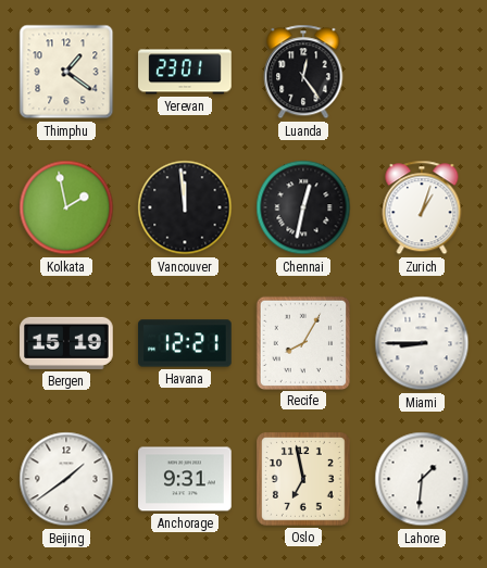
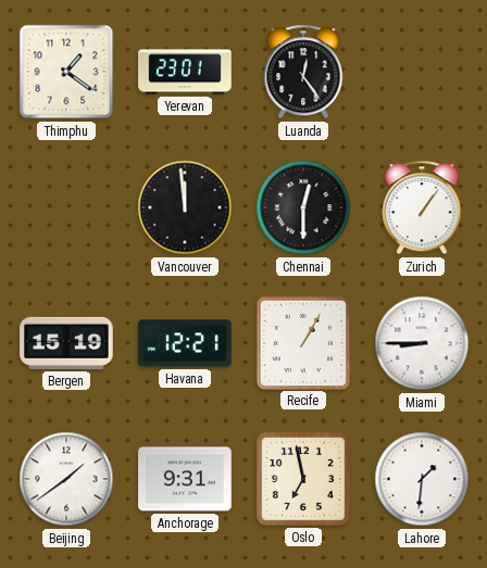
Kolkata: 1:58 -> none
Chennai: 12:32 -> 12:30
Zurich: 1:03 -> 1:06
Recife: 8:05 -> 1:05
